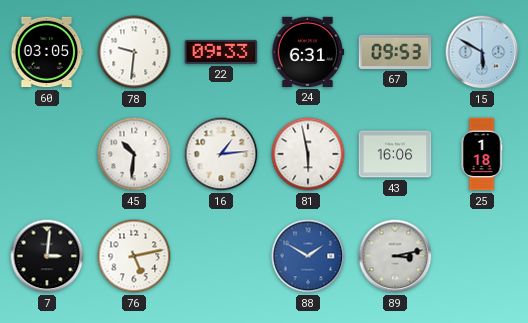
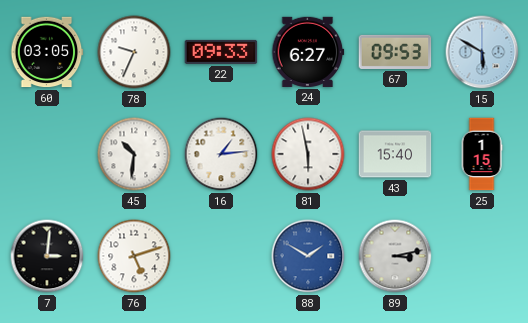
78: 9:31 -> 9:34
24: 6:31 -> 6:27
43: 16:06 -> 15:40
25: 1:18 -> 1:15
76: 5:13 -> 5:12
